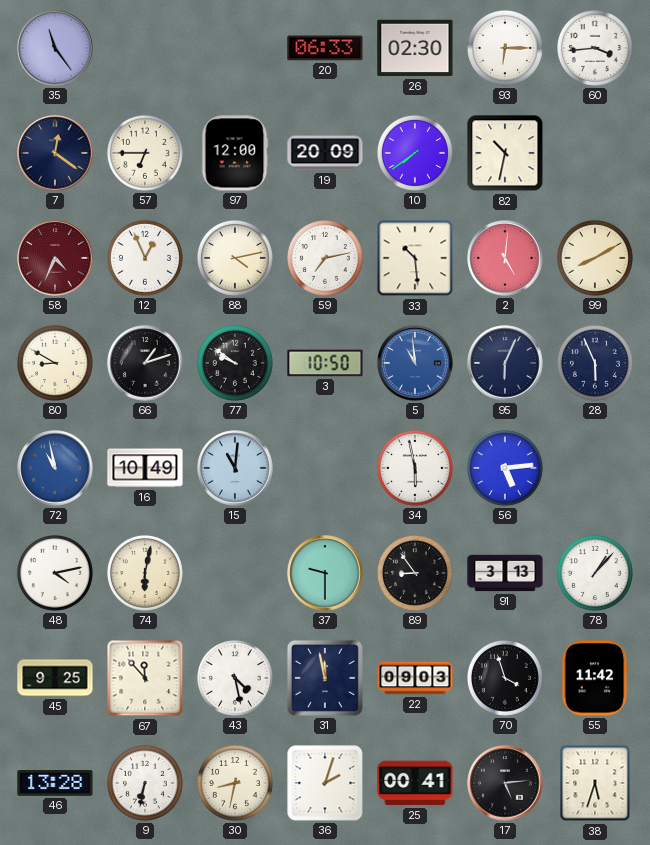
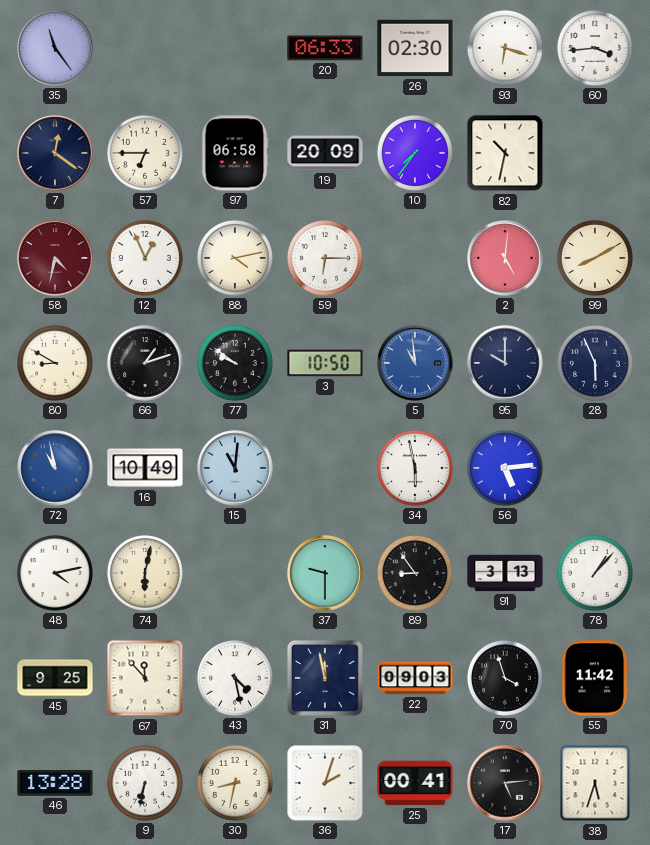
93: 6:15 -> 6:18
97: 12:00 -> 06:58
10: 7:39 -> 7:36
58: 4:34 -> 4:32
59: 7:13 -> 6:15
33: 10:29 -> none
95: 6:04 -> 10:00
